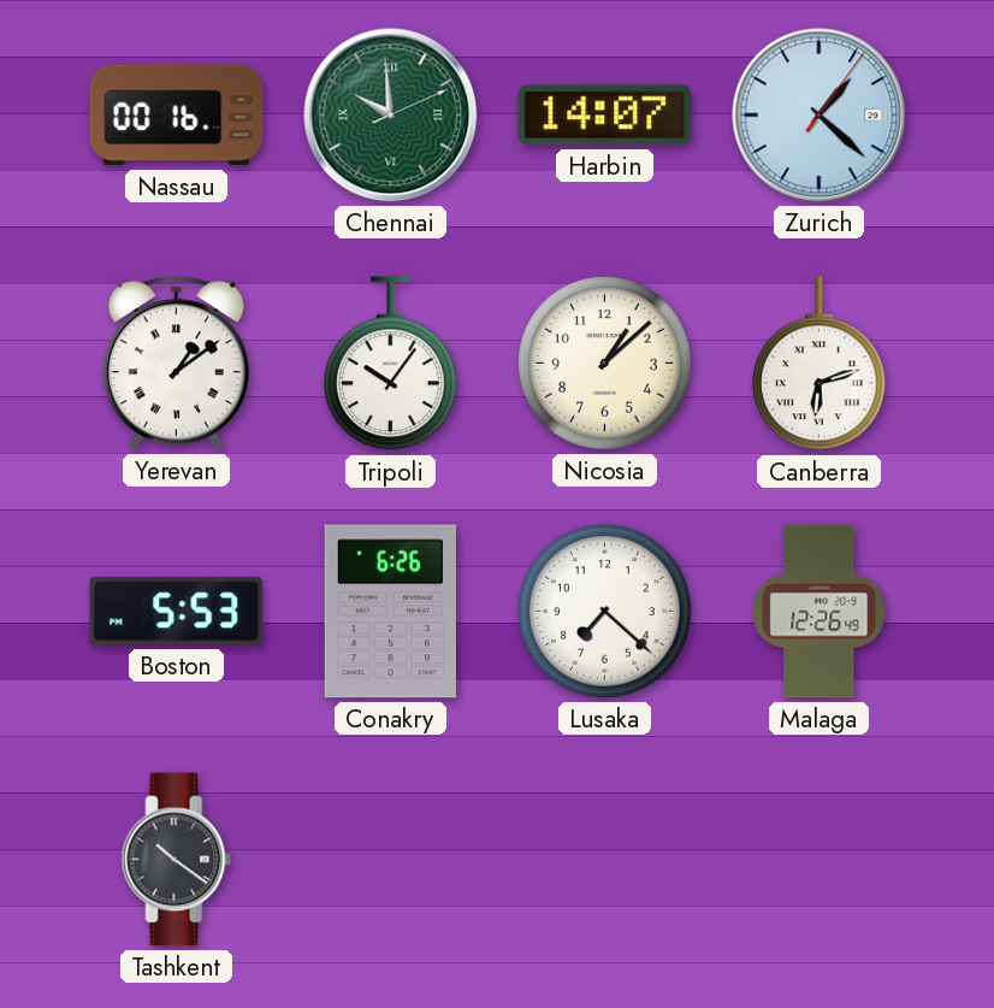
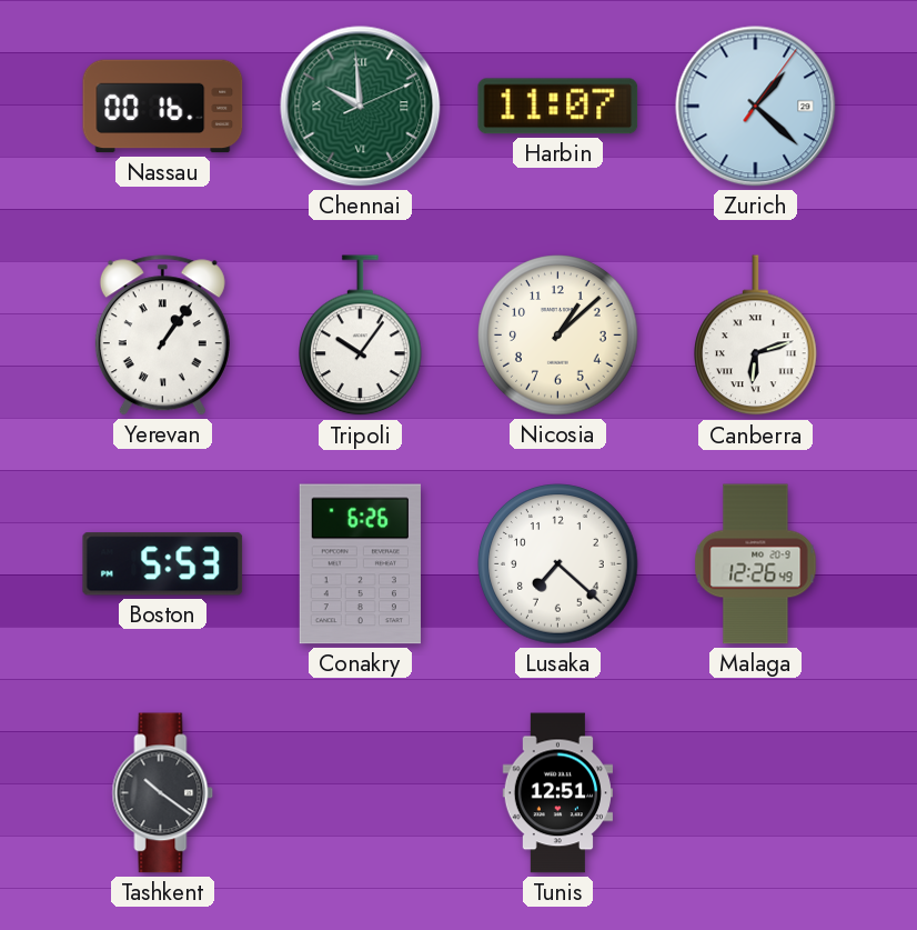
Harbin: 14:07 -> 11:07
Yerevan: 1:09 -> 1:06
Tunis: none -> 12:51
